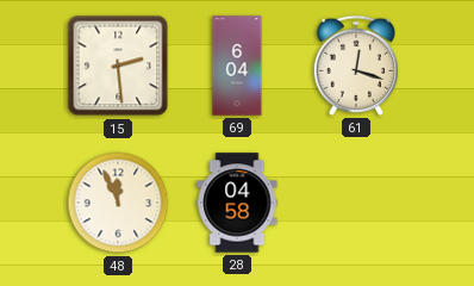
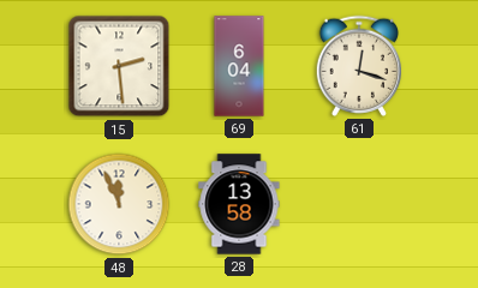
28: 04:58 -> 13:58
